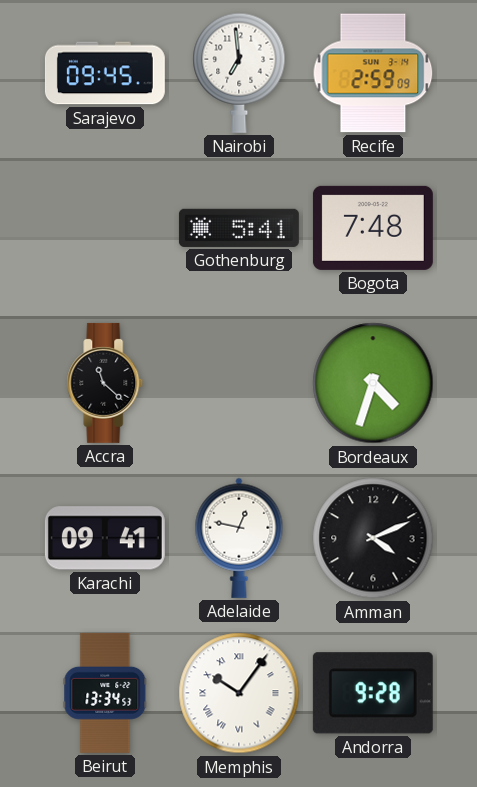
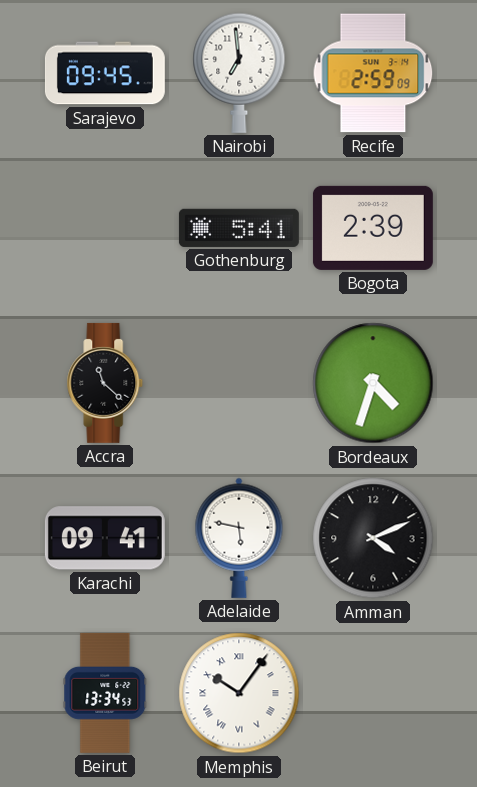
Bogota: 7:48 -> 2:39
Adelaide: 12:47 -> 5:47
Andorra: 9:28 -> none
